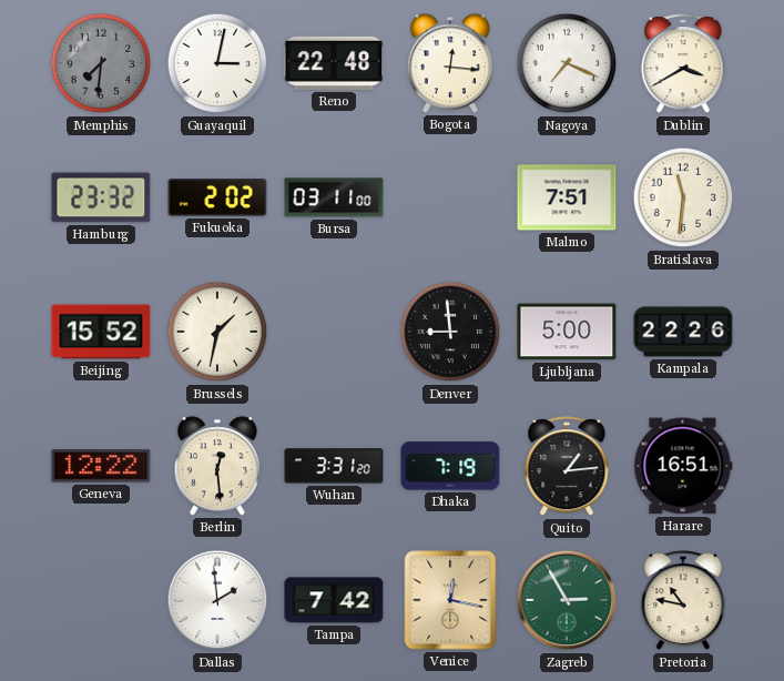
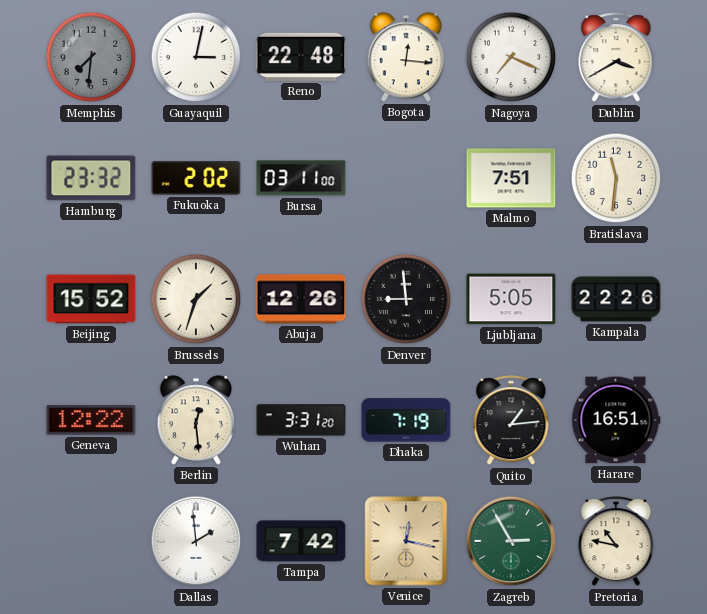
Brussels: 1:32 -> 1:33
Abuja: none -> 12:26
Ljubljana: 5:00 -> 5:05
